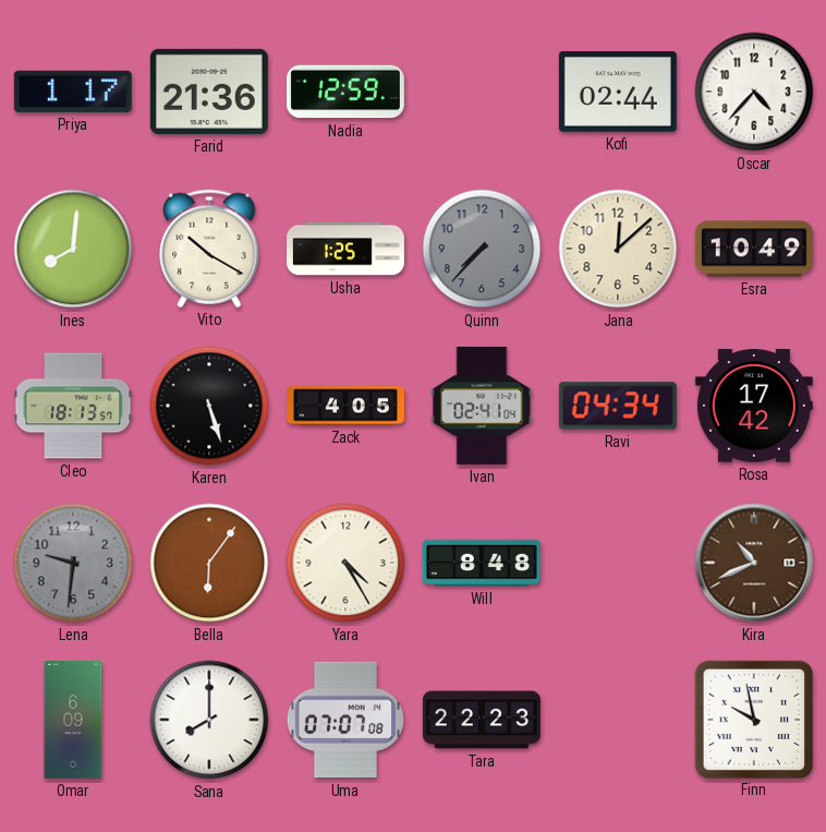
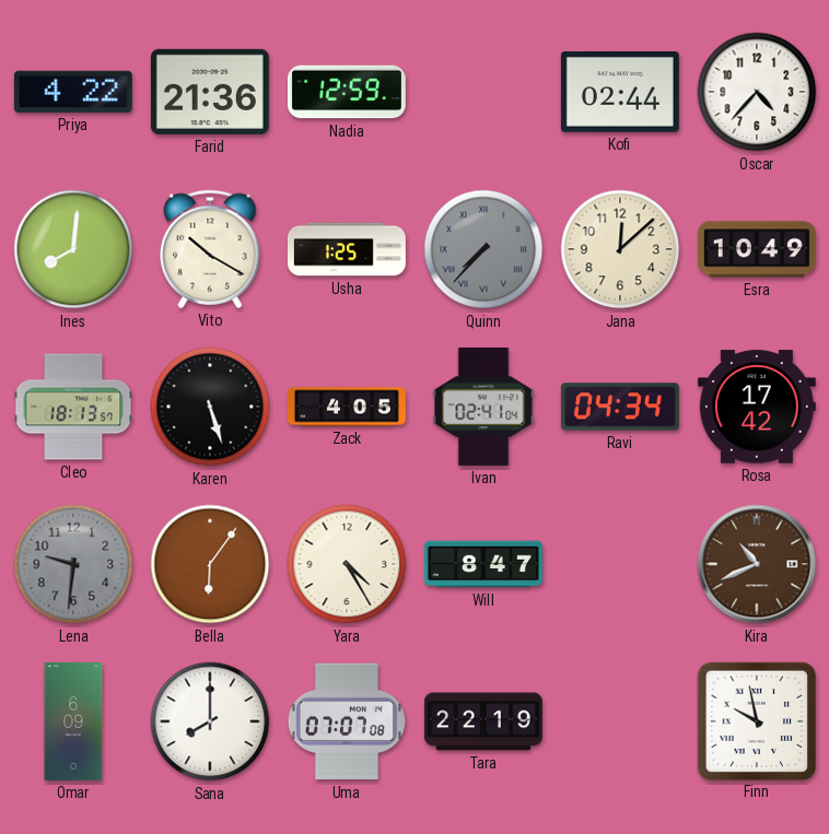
Priya: 1:17 -> 4:22
Quinn numerals: Arabic -> Roman
Will: 8:48 -> 8:47
Tara: 22:23 -> 22:19
